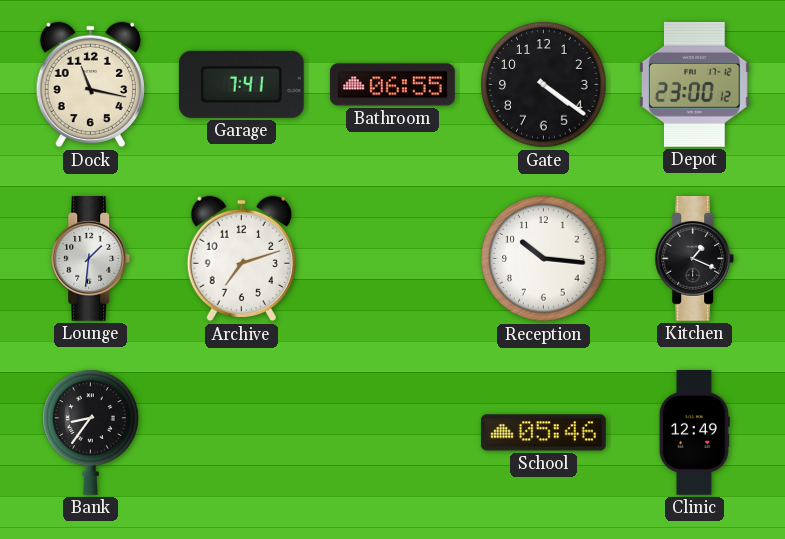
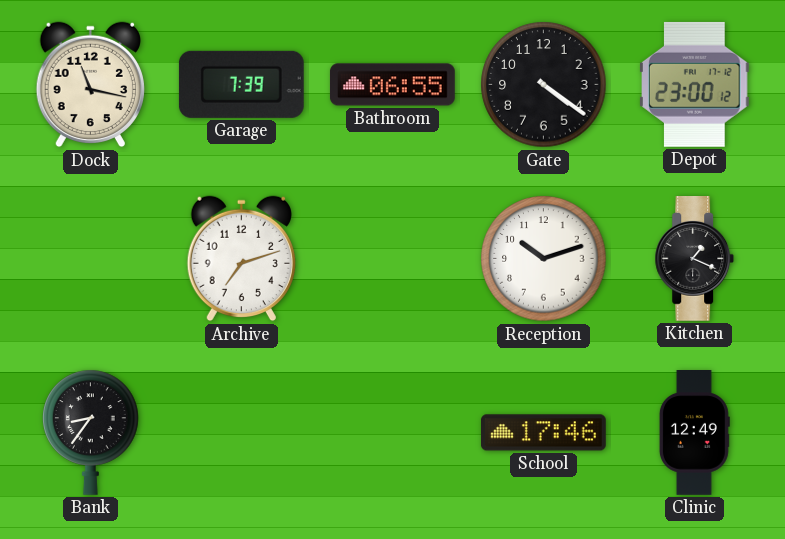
Garage: 7:41 -> 7:39
Lounge: 1:31 -> none
Reception: 10:16 -> 10:12
School: 05:46 -> 17:46
